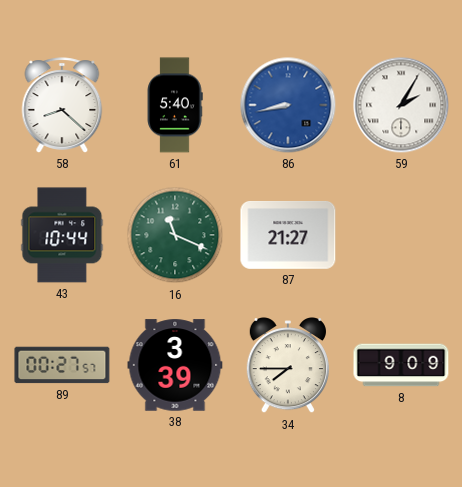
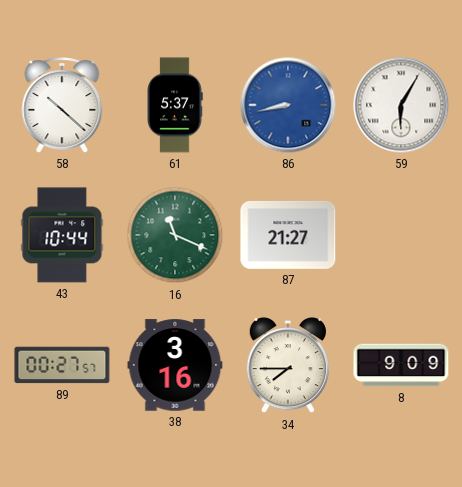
58: 8:22 -> 10:22
61: 5:40 -> 5:37
59: 2:05 -> 6:05
38: 3:39 -> 3:16
